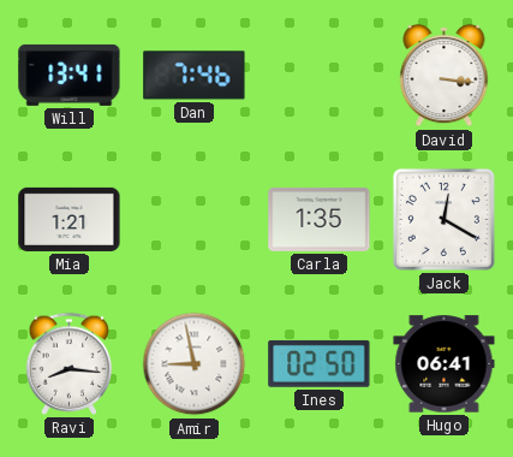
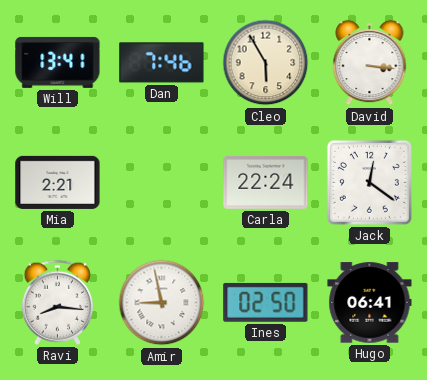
Cleo: none -> 5:55
Mia: 1:21 -> 2:21
Carla: 1:35 -> 22:24
Jack: 12:20 -> 12:21
